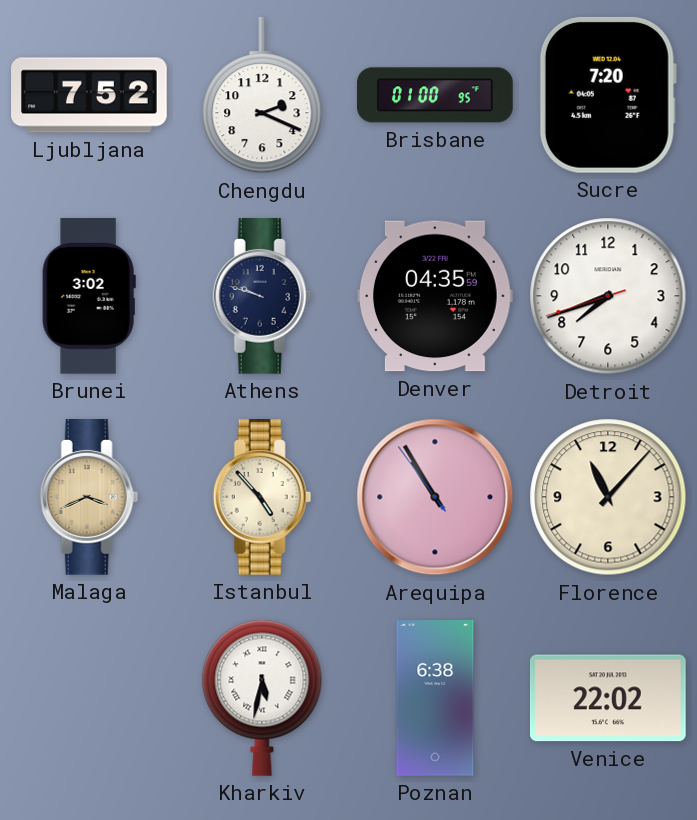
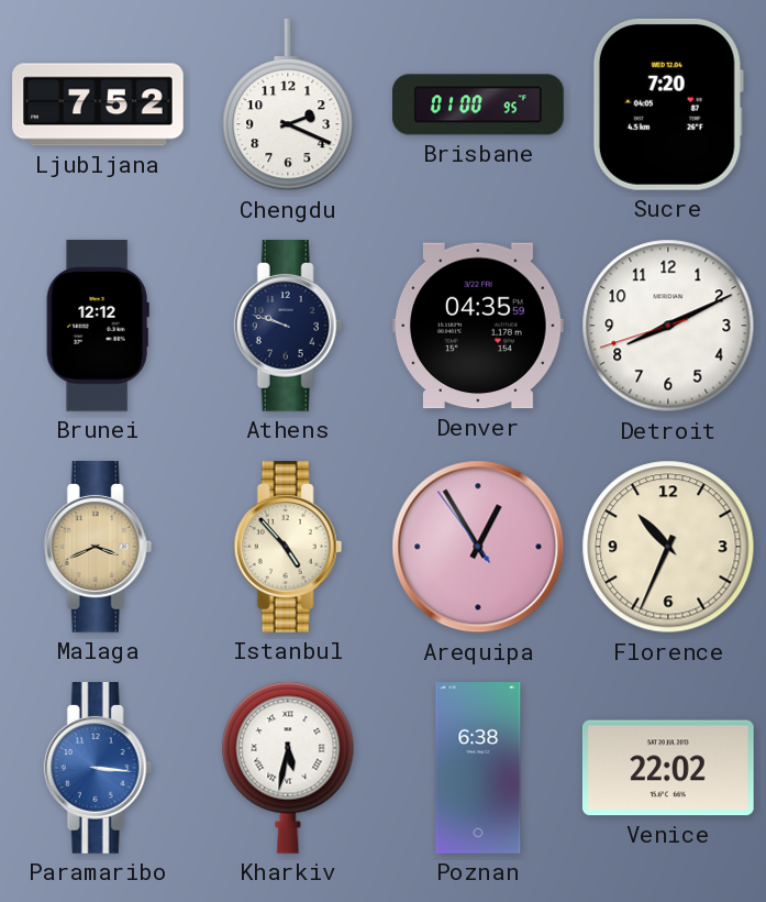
Brunei: 3:02 -> 12:12
Detroit: 7:41 -> 8:10
Arequipa: 10:54 -> 12:54
Florence: 11:07 -> 10:34
Paramaribo: none -> 3:16
